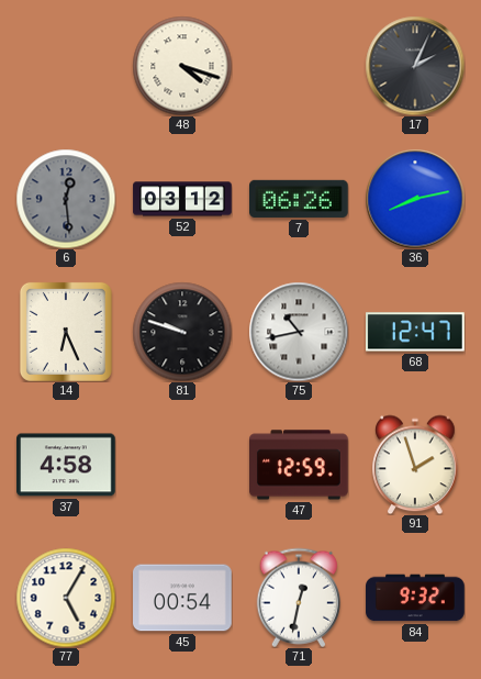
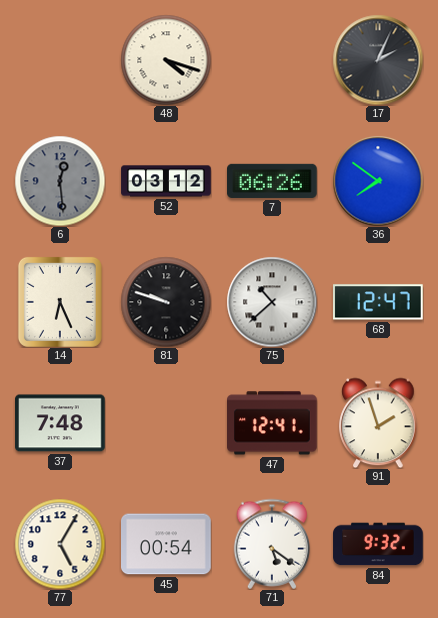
36: 8:13 -> 7:51
75: 10:43 -> 10:38
37: 4:58 -> 7:48
47: 12:59 -> 12:41
71: 12:32 -> 5:21
